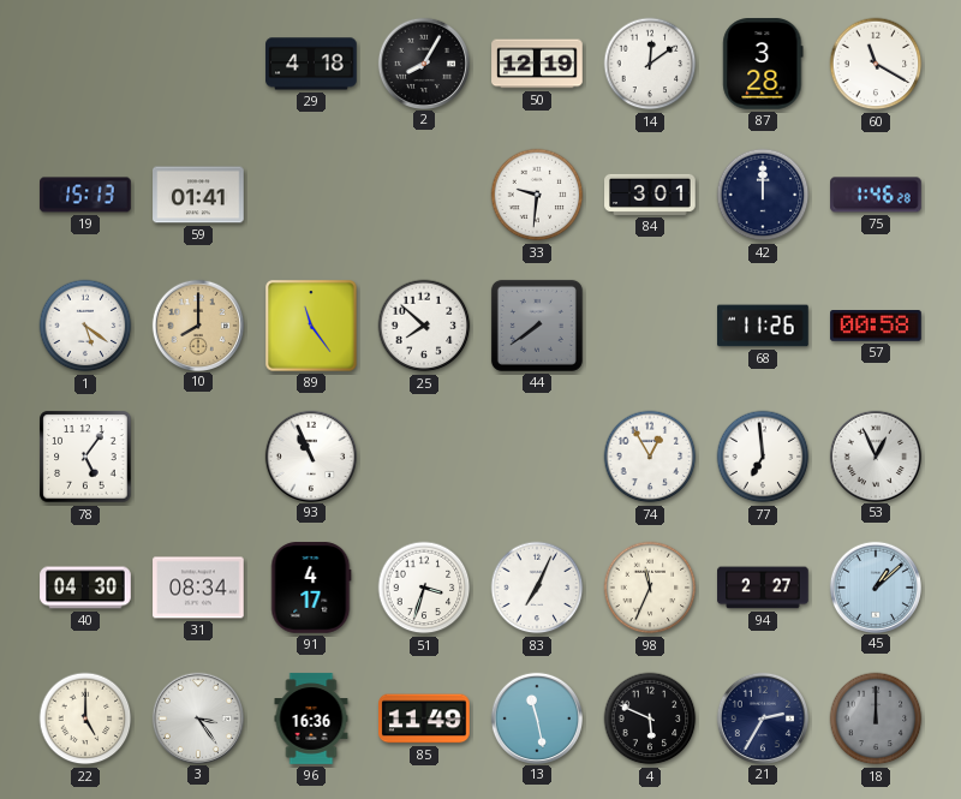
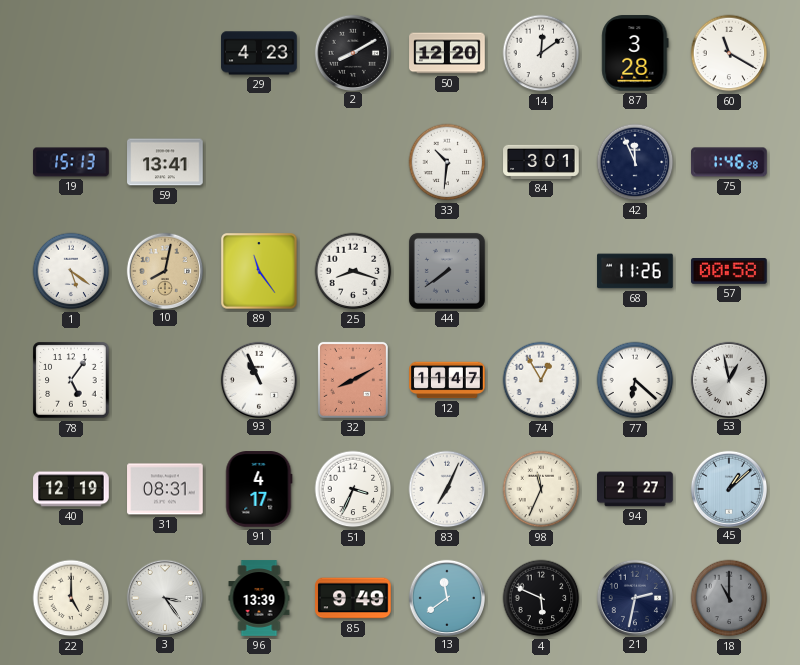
29: 4:18 -> 4:23
2: 8:05 -> 8:10
50: 12:19 -> 12:20
59: 01:41 -> 13:41
33: 9:31 -> 10:31
42: 12:00 -> 11:56
10: 8:00 -> 8:02
25: 7:52 -> 8:18
32: none -> 8:10
12: none -> 11:47
77: 6:59 -> 6:22
53: 12:56 -> 12:58
40: 04:30 -> 12:19
31: 08:34 -> 08:31
51: 3:33 -> 3:34
96: 16:36 -> 13:39
85: 11:49 -> 9:49
13: 11:28 -> 11:39
21: 2:35 -> 2:32
18: 12:00 -> 11:00
